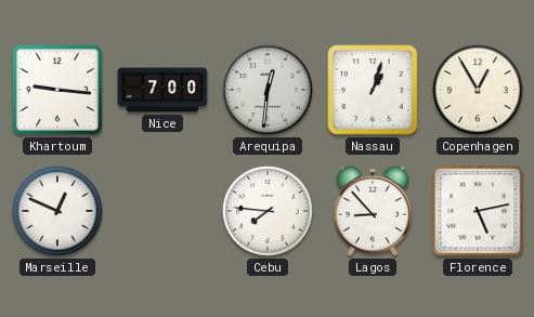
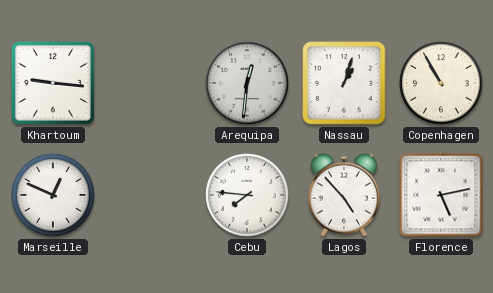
Nice: 7:00 -> none
Copenhagen: 12:55 -> 10:55
Lagos: 8:53 -> 4:53
